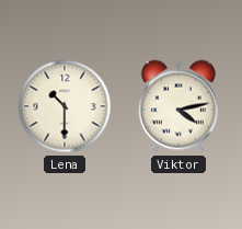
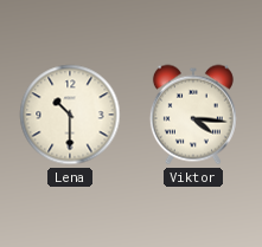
Viktor: 4:13 -> 4:16
